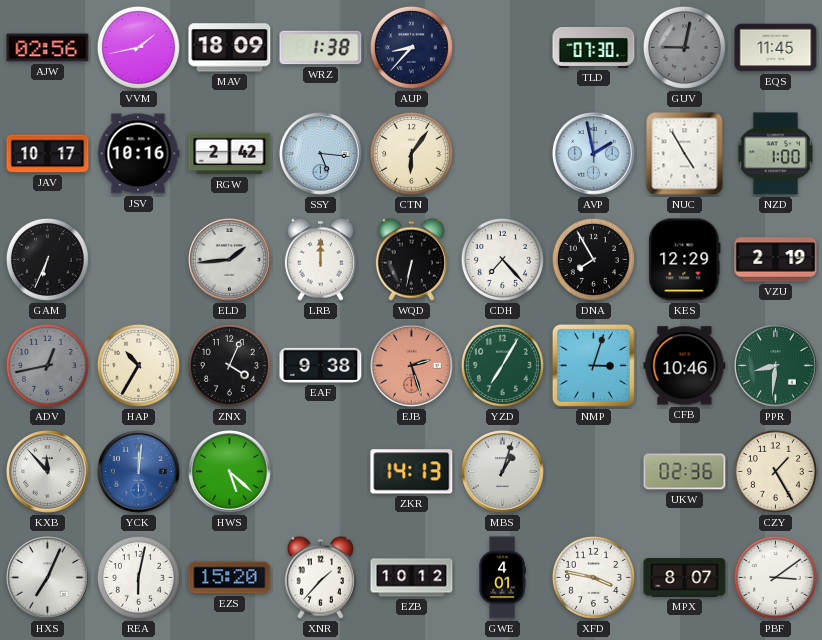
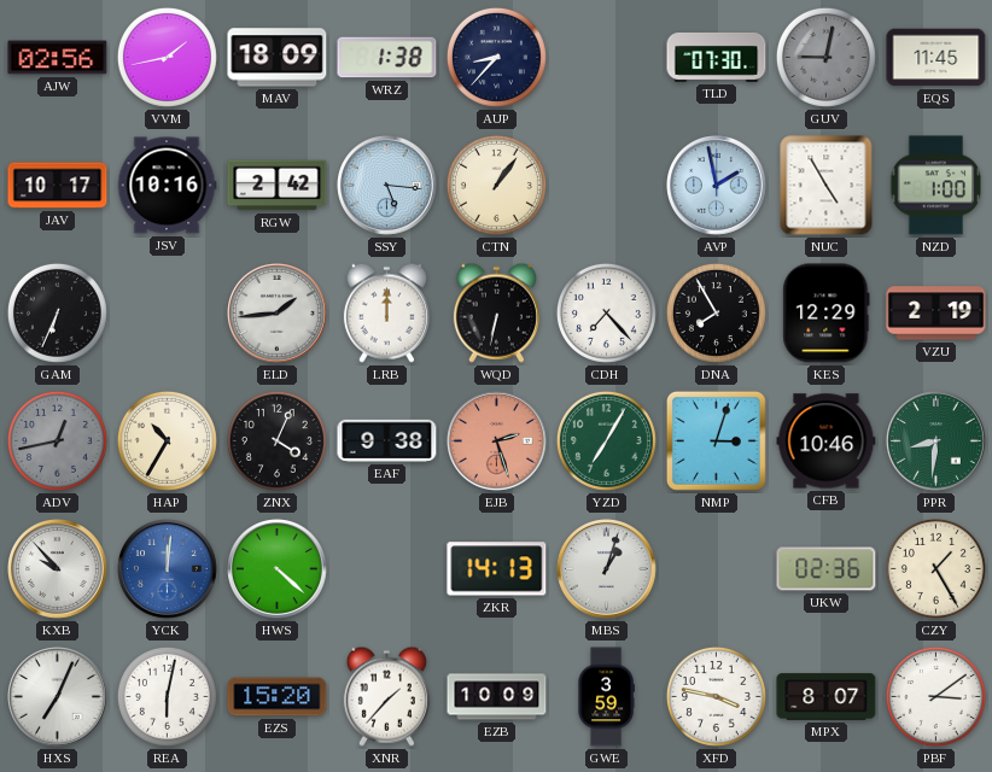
CTN: 6:06 -> 1:06
KXB: 11:53 -> 9:53
HWS: 5:22 -> 4:22
EZB: 10:12 -> 10:09
GWE: 4:01 -> 3:59
